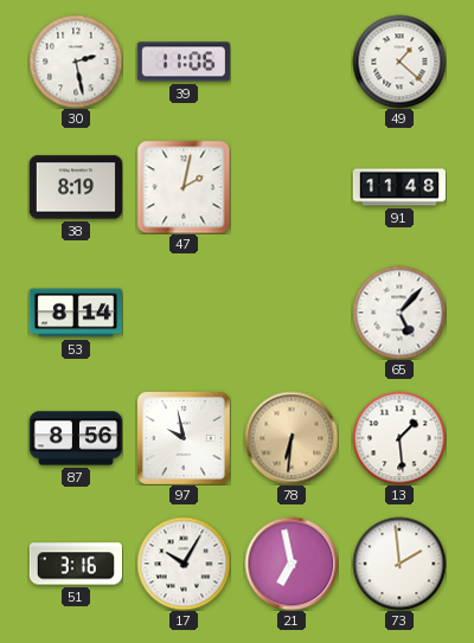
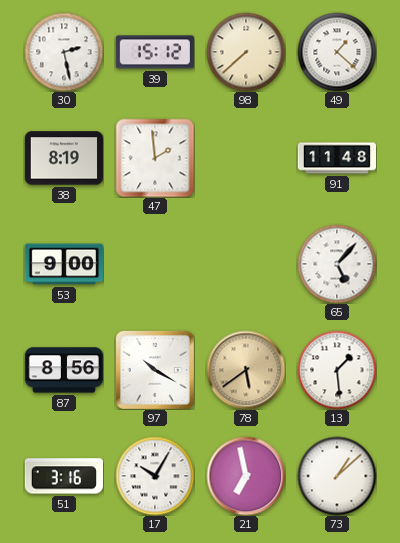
39: 11:06 -> 15:12
98: none -> 7:38
47: 2:02 -> 1:59
53: 8:14 -> 9:00
97: 9:58 -> 10:20
78: 6:31 -> 5:39
73: 1:59 -> 1:08
